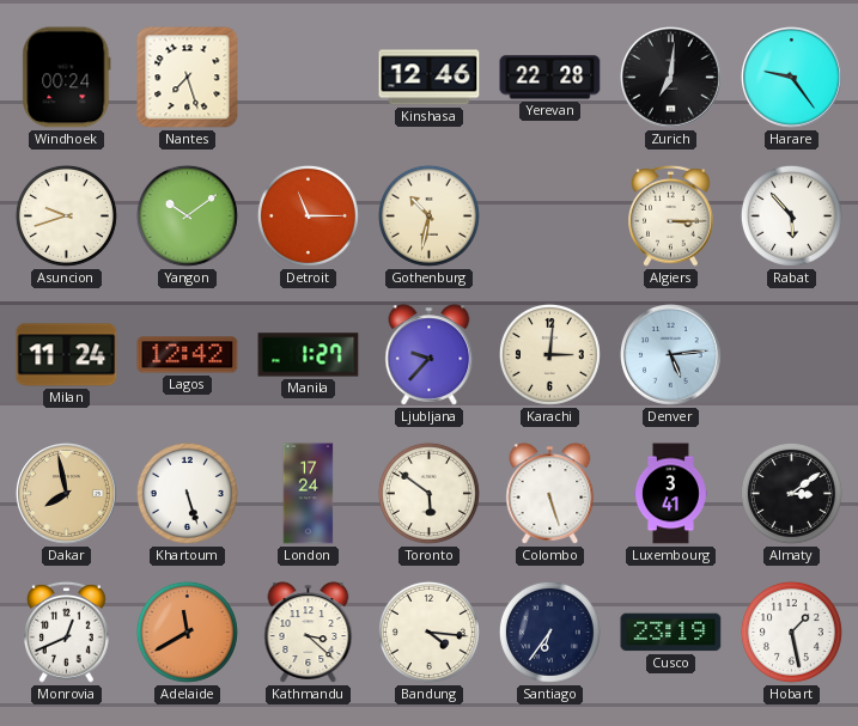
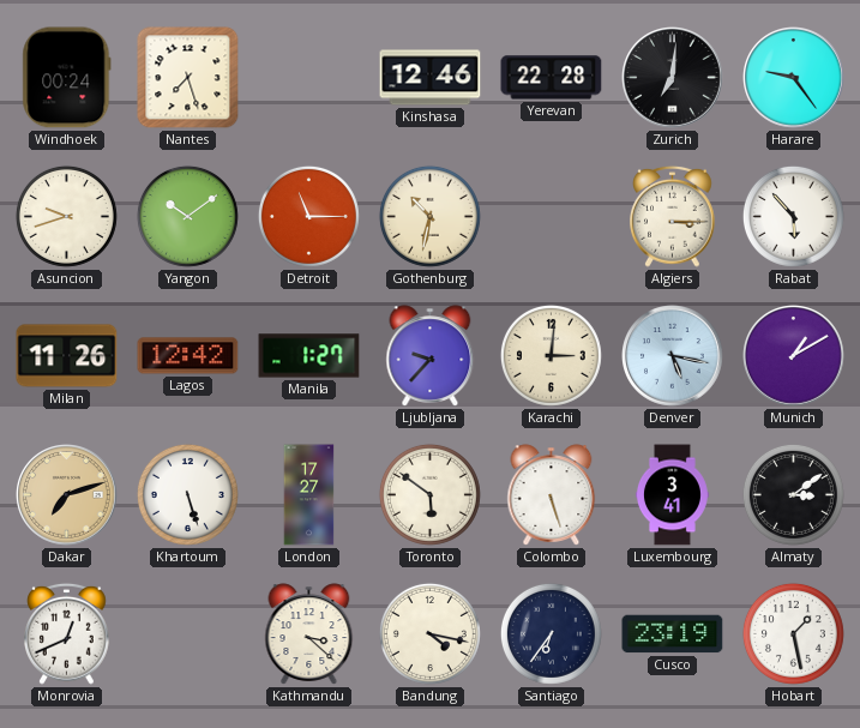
Milan: 11:24 -> 11:26
Denver: 5:14 -> 5:17
Munich: none -> 1:10
Dakar: 7:58 -> 7:12
London: 17:24 -> 17:27
Adelaide: 11:40 -> none
Bandung: 4:16 -> 4:17
